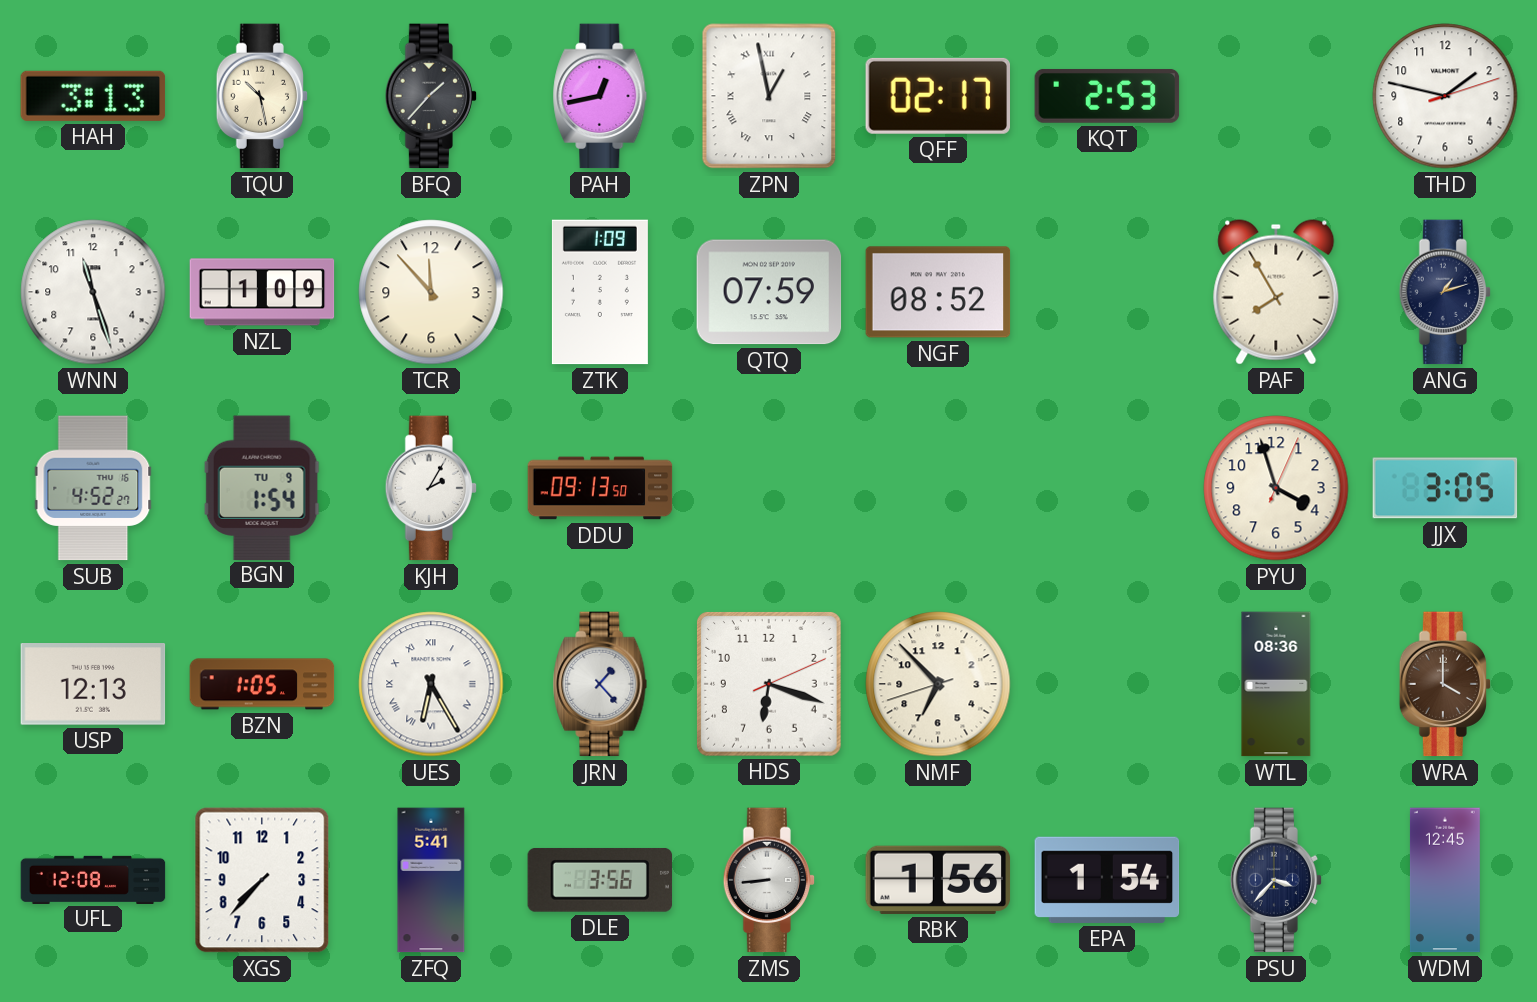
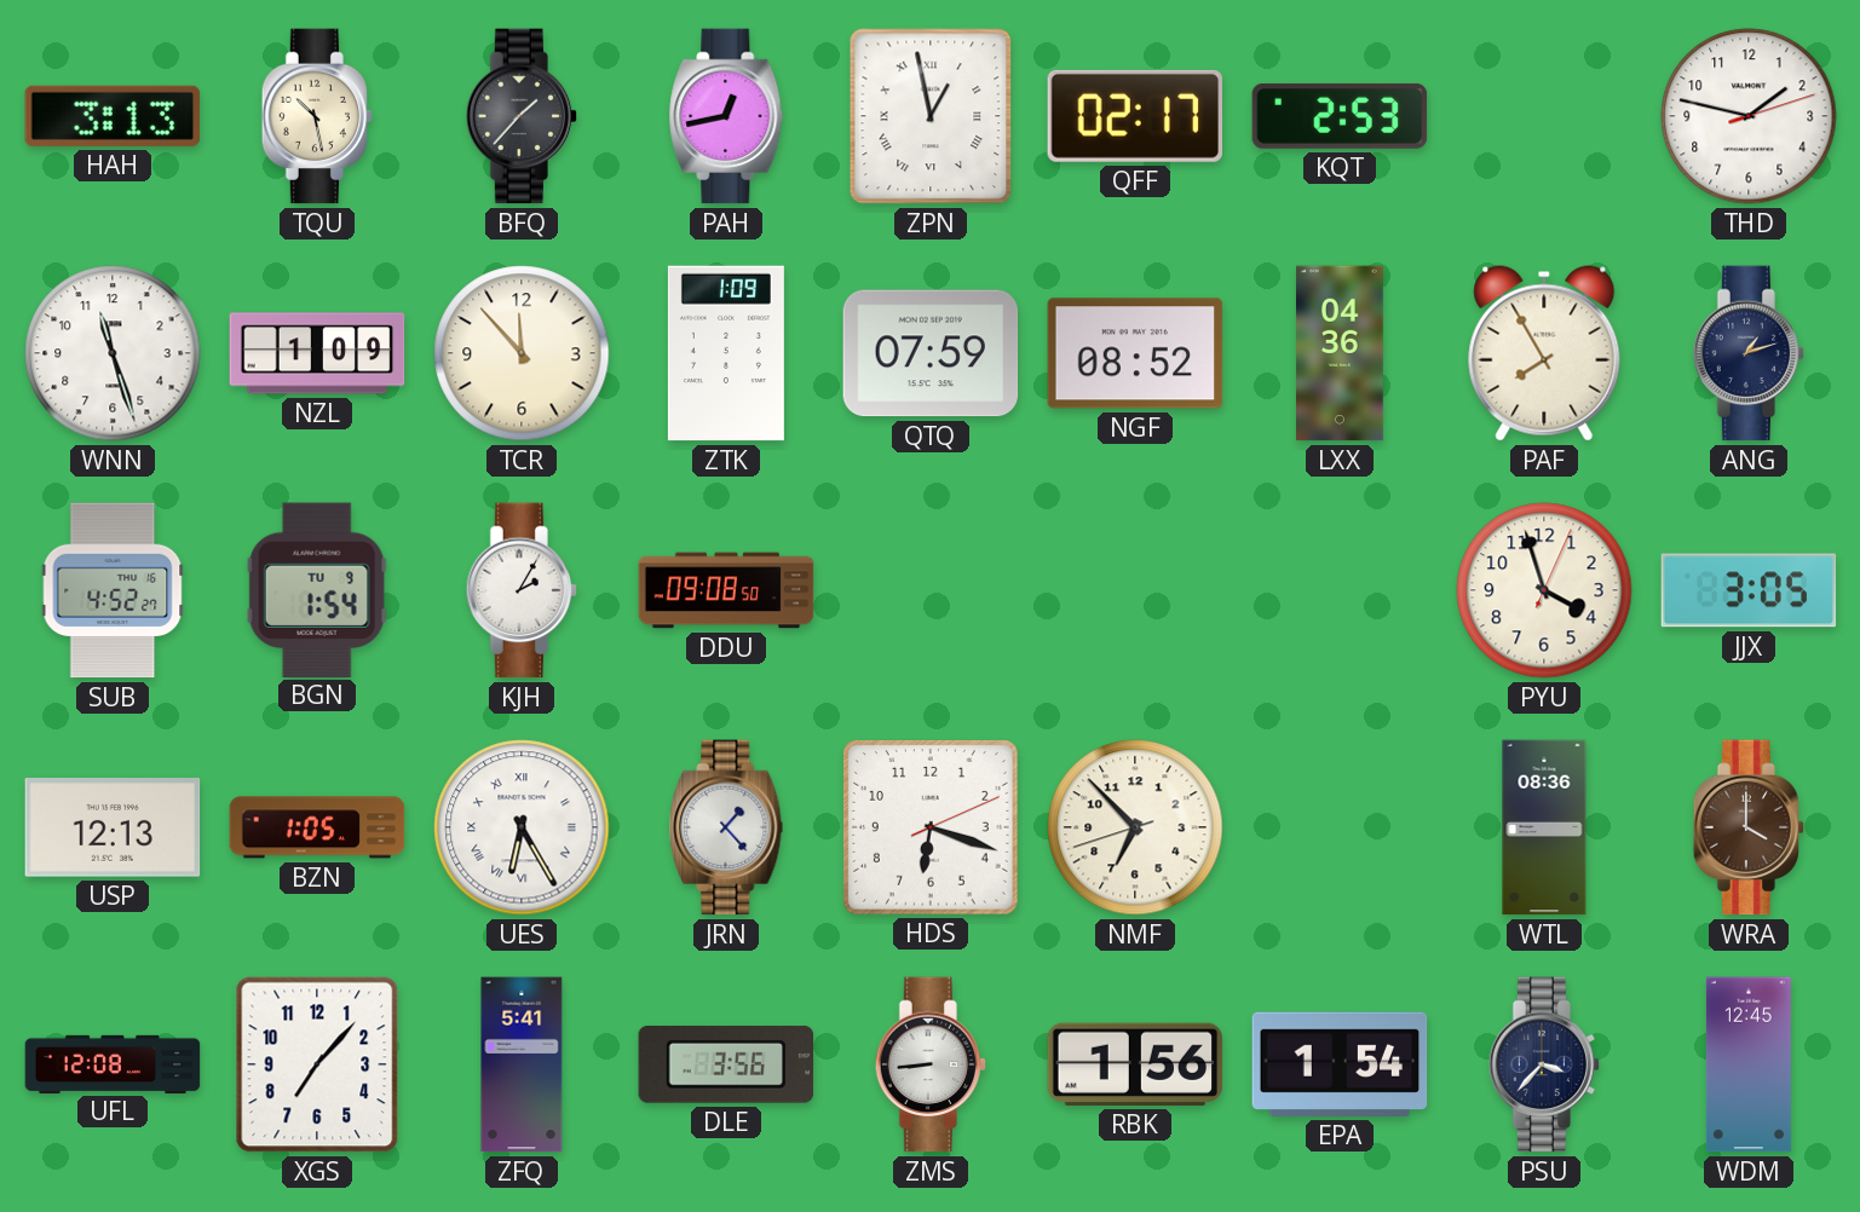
LXX: none -> 04:36
DDU: 09:13 -> 09:08
XGS: 7:37 -> 7:07
